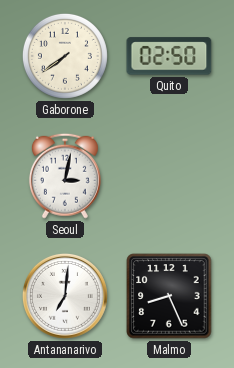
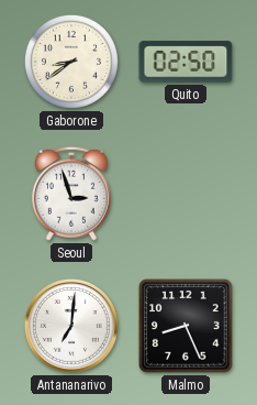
Gaborone: 7:39 -> 8:39
Seoul: 3:02 -> 2:57
